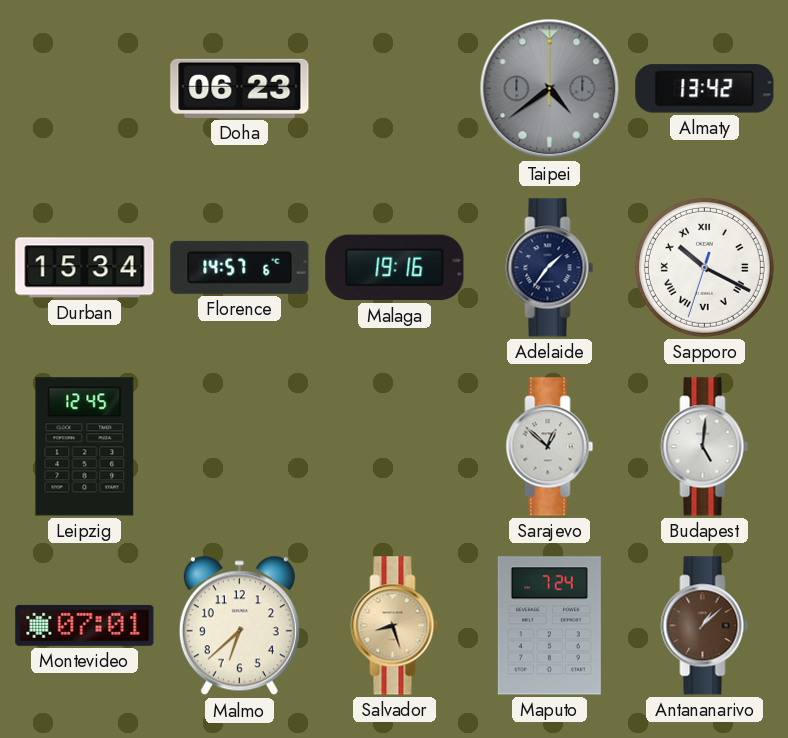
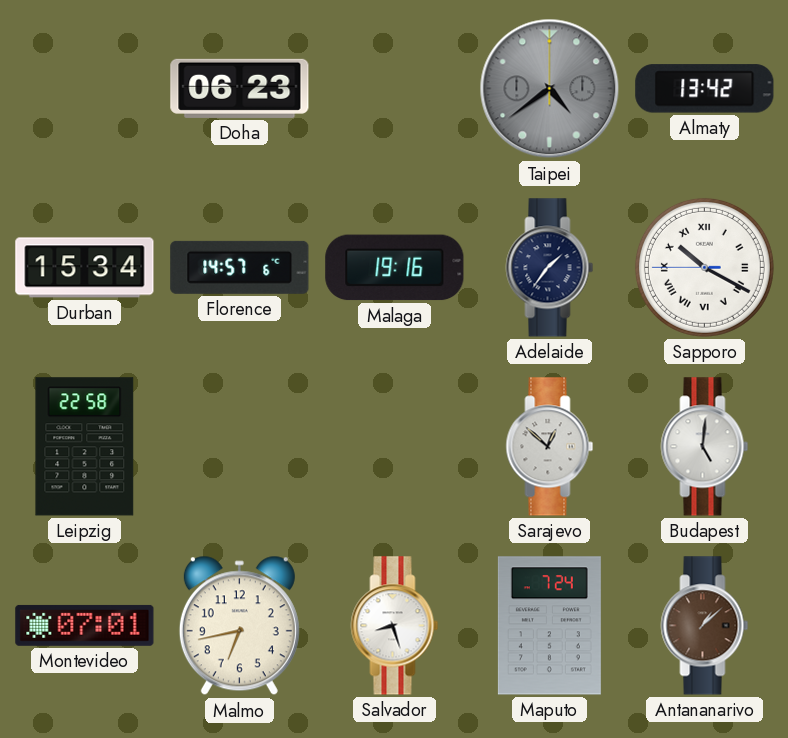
Sapporo: 10:19:33 -> 10:19:45
Leipzig: 12:45 -> 22:58
Malmo: 6:38 -> 6:43
Salvador dial: champagne -> white
